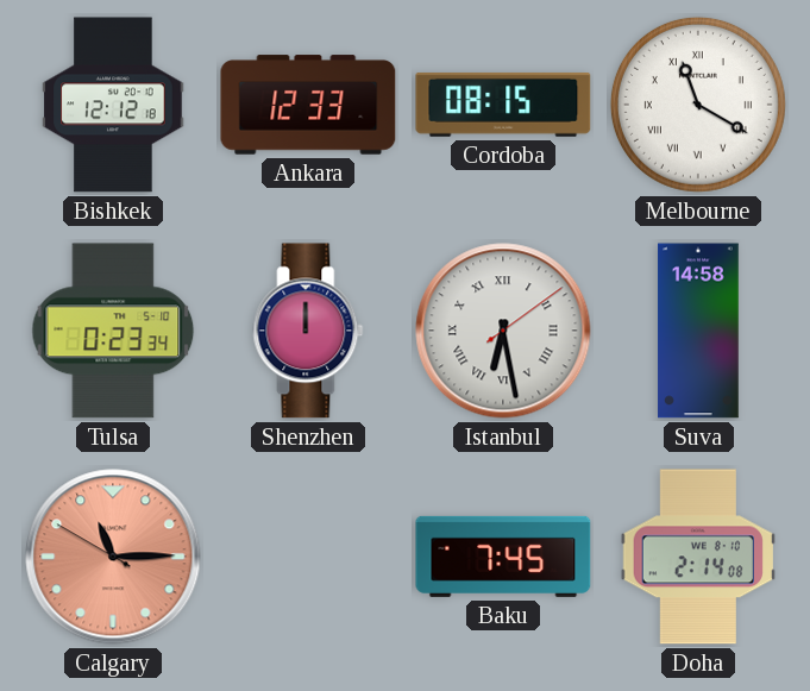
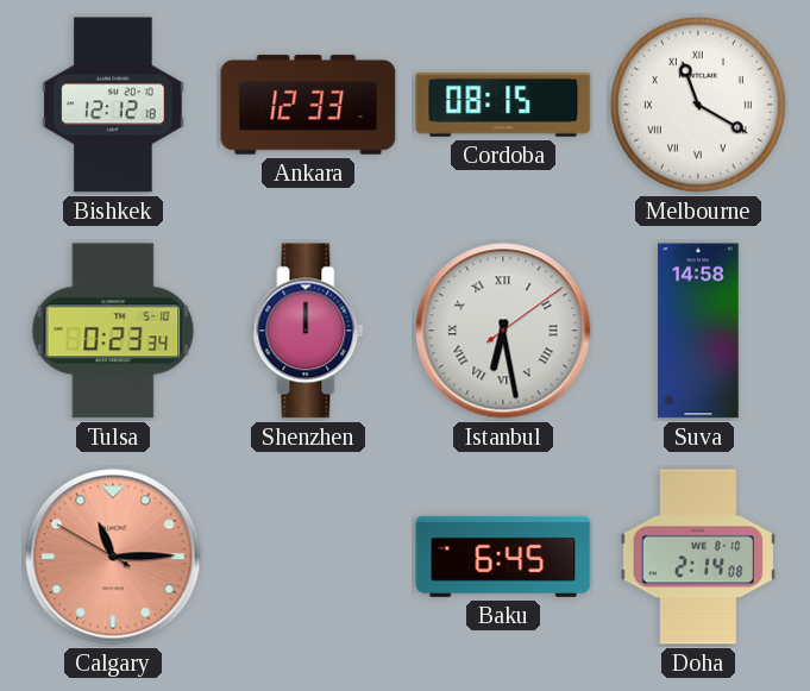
Baku: 7:45 -> 6:45
